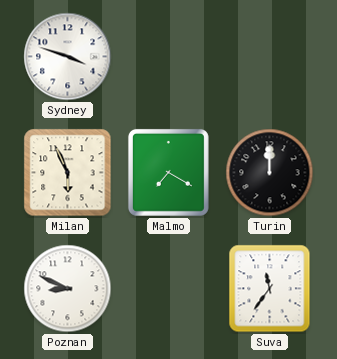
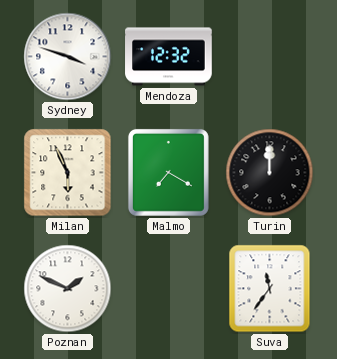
Mendoza: none -> 12:32
Poznan: 8:49 -> 1:49
